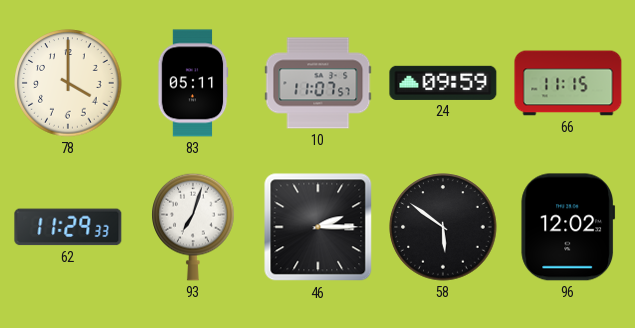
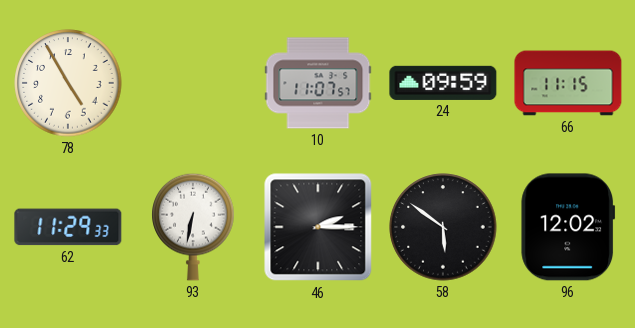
78: 4:00 -> 4:55
83: 05:11 -> none
93: 7:03 -> 6:32
